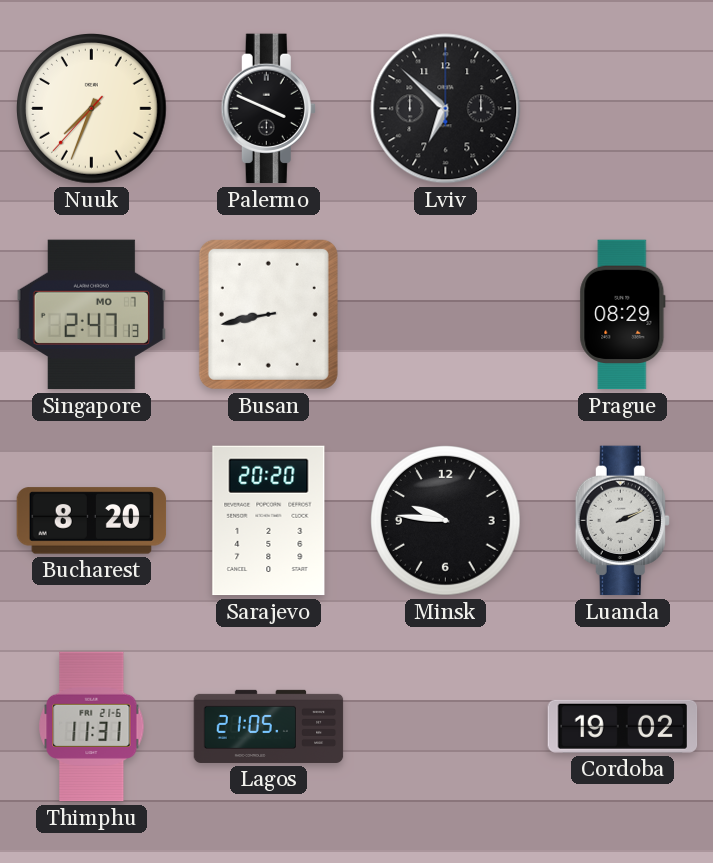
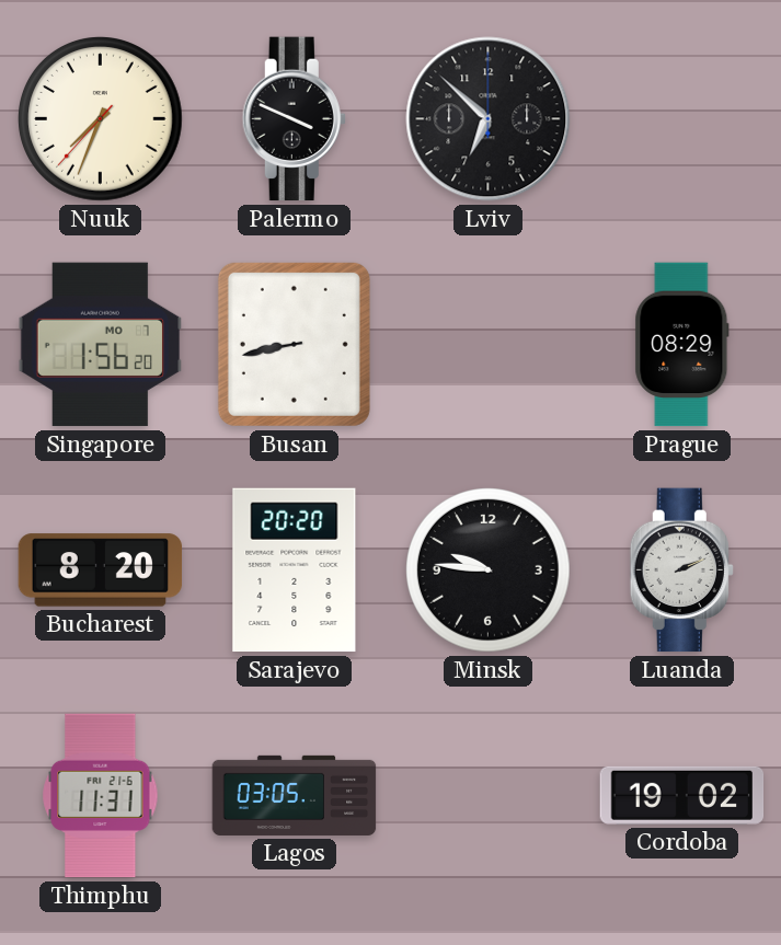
Singapore: 2:47 -> 1:56
Lagos: 21:05 -> 03:05
